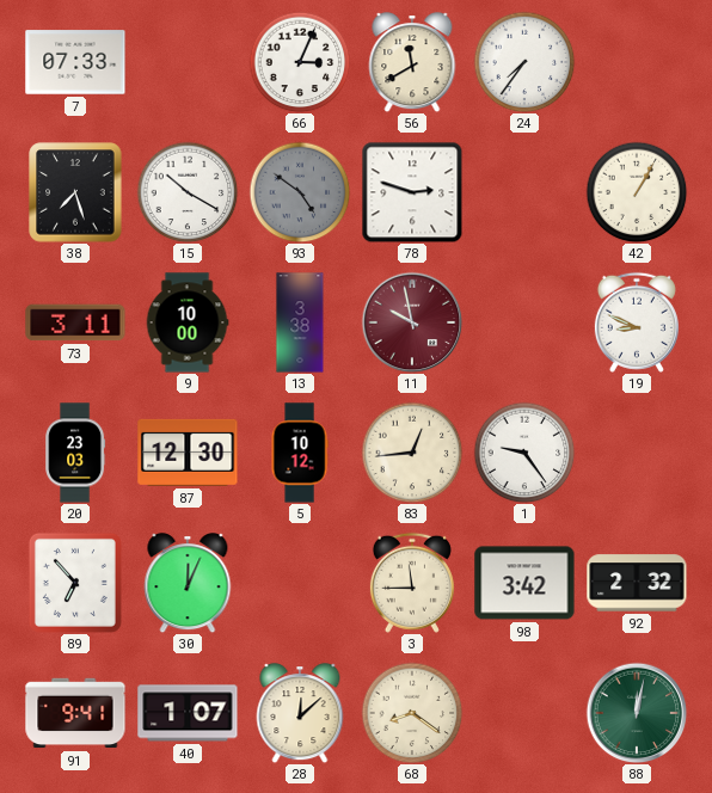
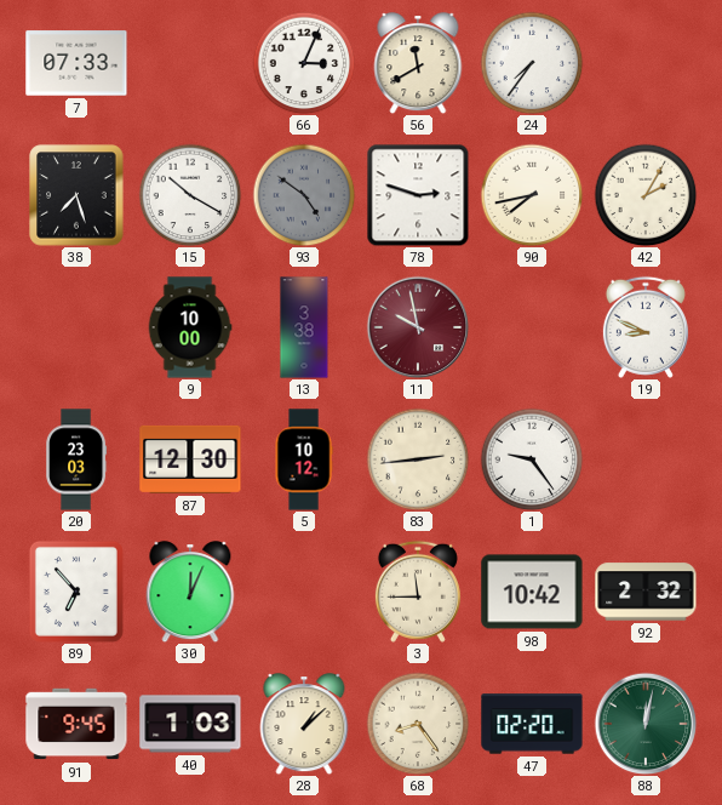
90: none -> 7:43
42: 1:05 -> 2:05
73: 3:11 -> none
83: 12:44 -> 2:44
98: 3:42 -> 10:42
91: 9:41 -> 9:45
40: 1:07 -> 1:03
28: 12:08 -> 1:08
68: 8:21 -> 8:24
47: none -> 02:20
